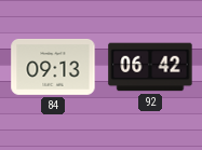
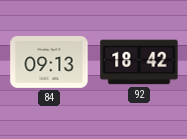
92: 06:42 -> 18:42
